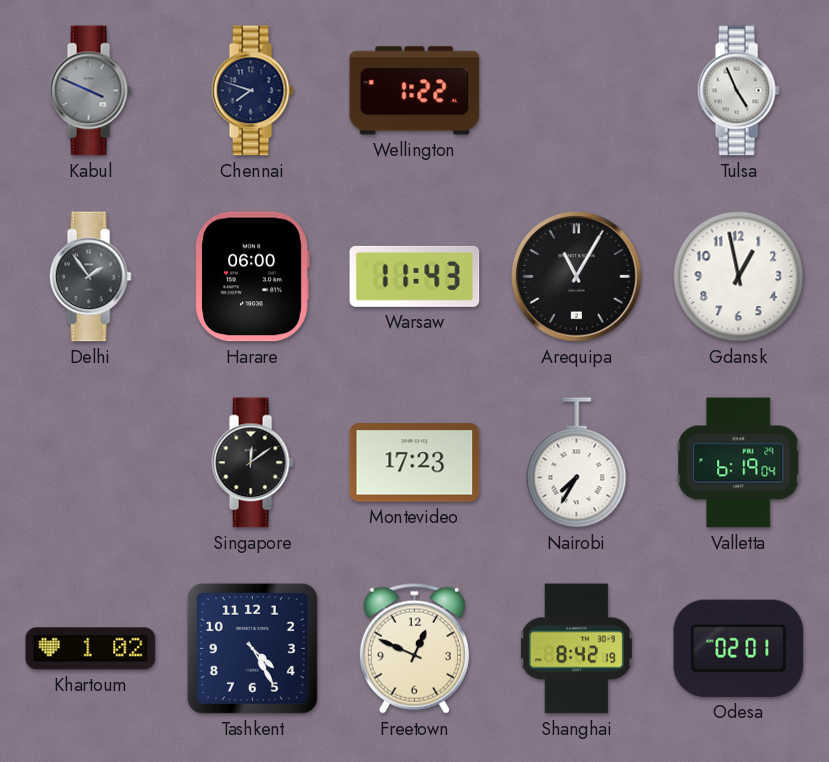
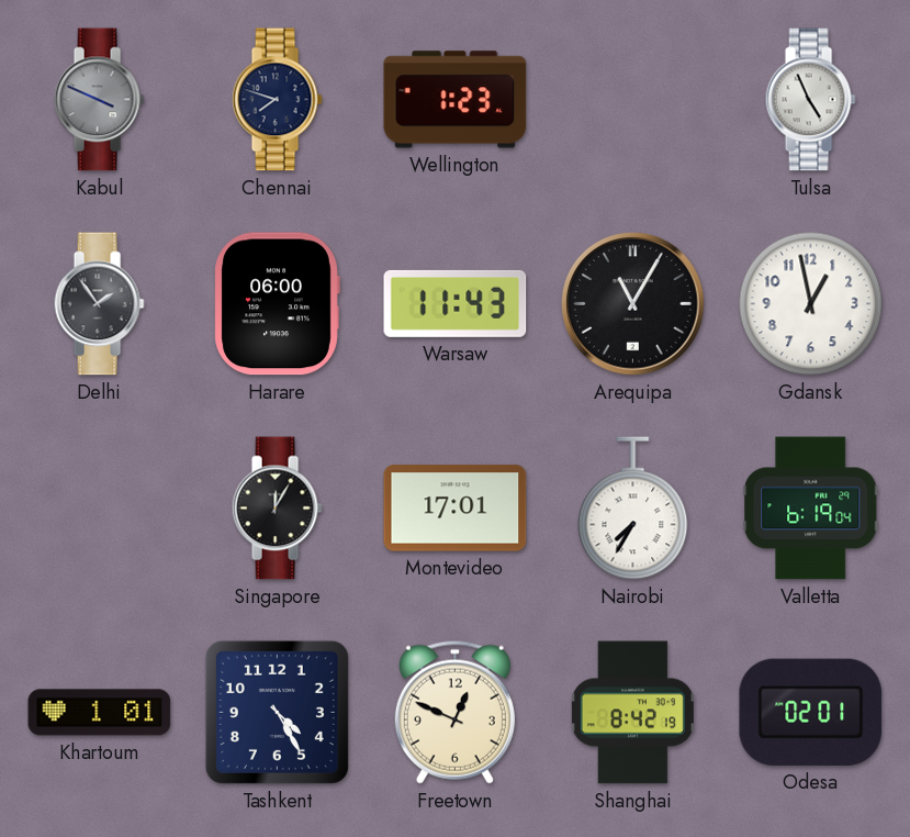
Wellington: 1:22 -> 1:23
Singapore: 12:09 -> 12:05
Montevideo: 17:23 -> 17:01
Khartoum: 1:02 -> 1:01
